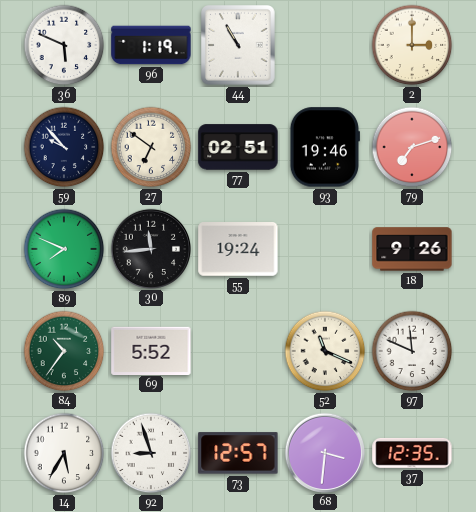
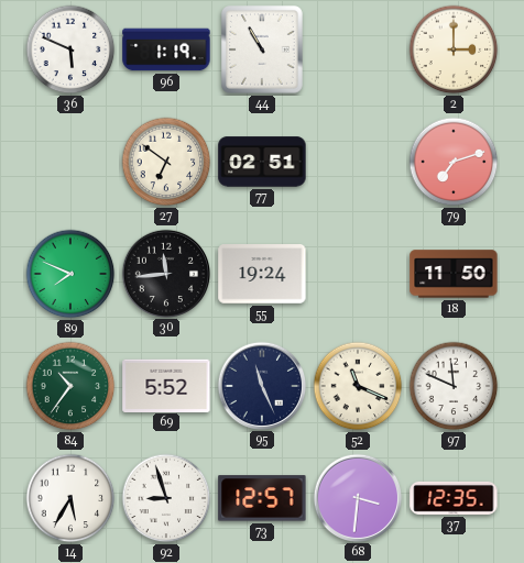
59: 9:53 -> none
93: 19:46 -> none
18: 9:26 -> 11:50
95: none -> 11:26
